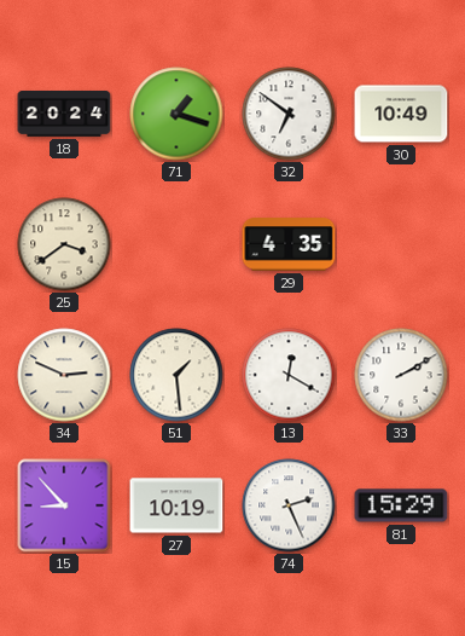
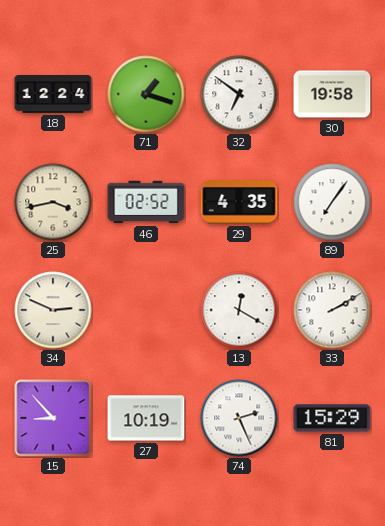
18: 20:24 -> 12:24
30: 10:49 -> 19:58
25: 3:39 -> 3:43
46: none -> 02:52
89: none -> 7:06
51: 1:29 -> none
